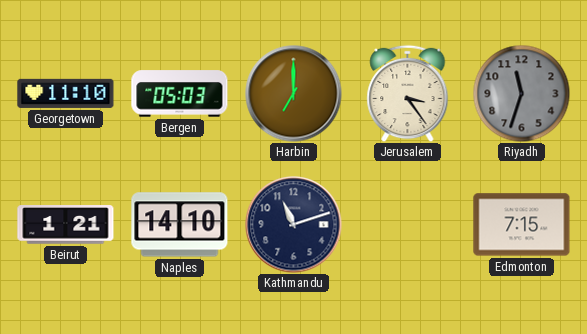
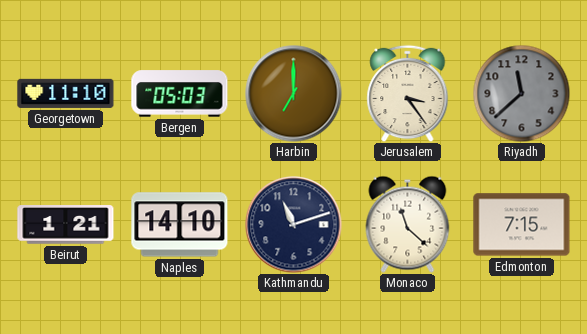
Riyadh: 11:33 -> 11:38
Monaco: none -> 11:22
